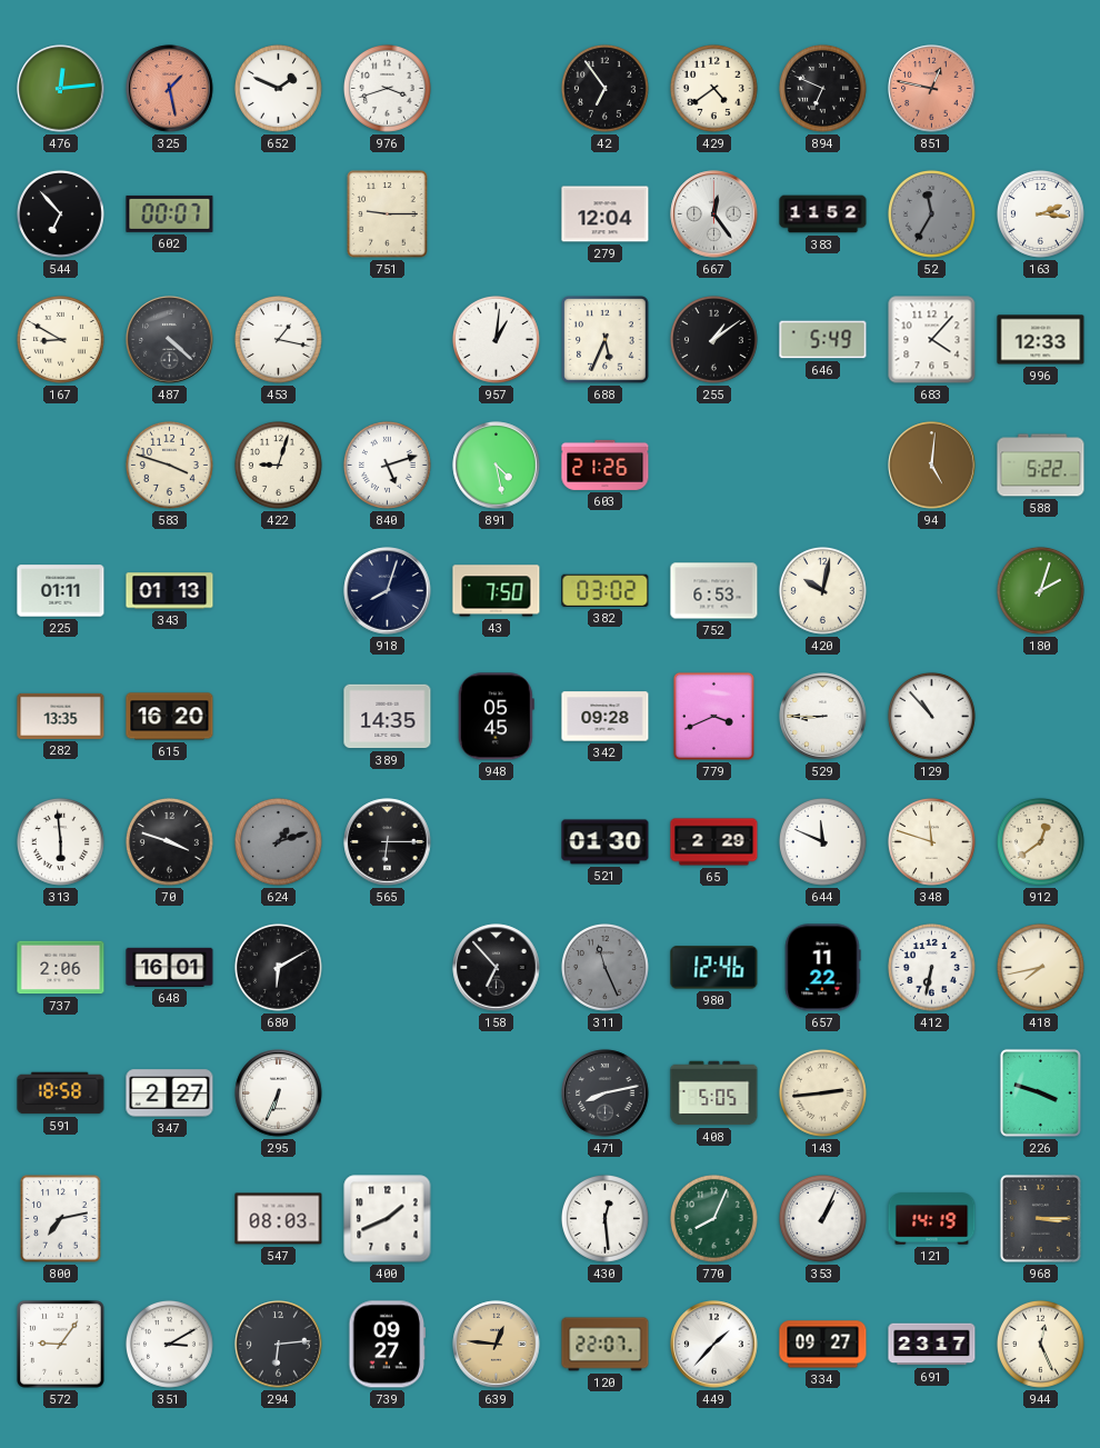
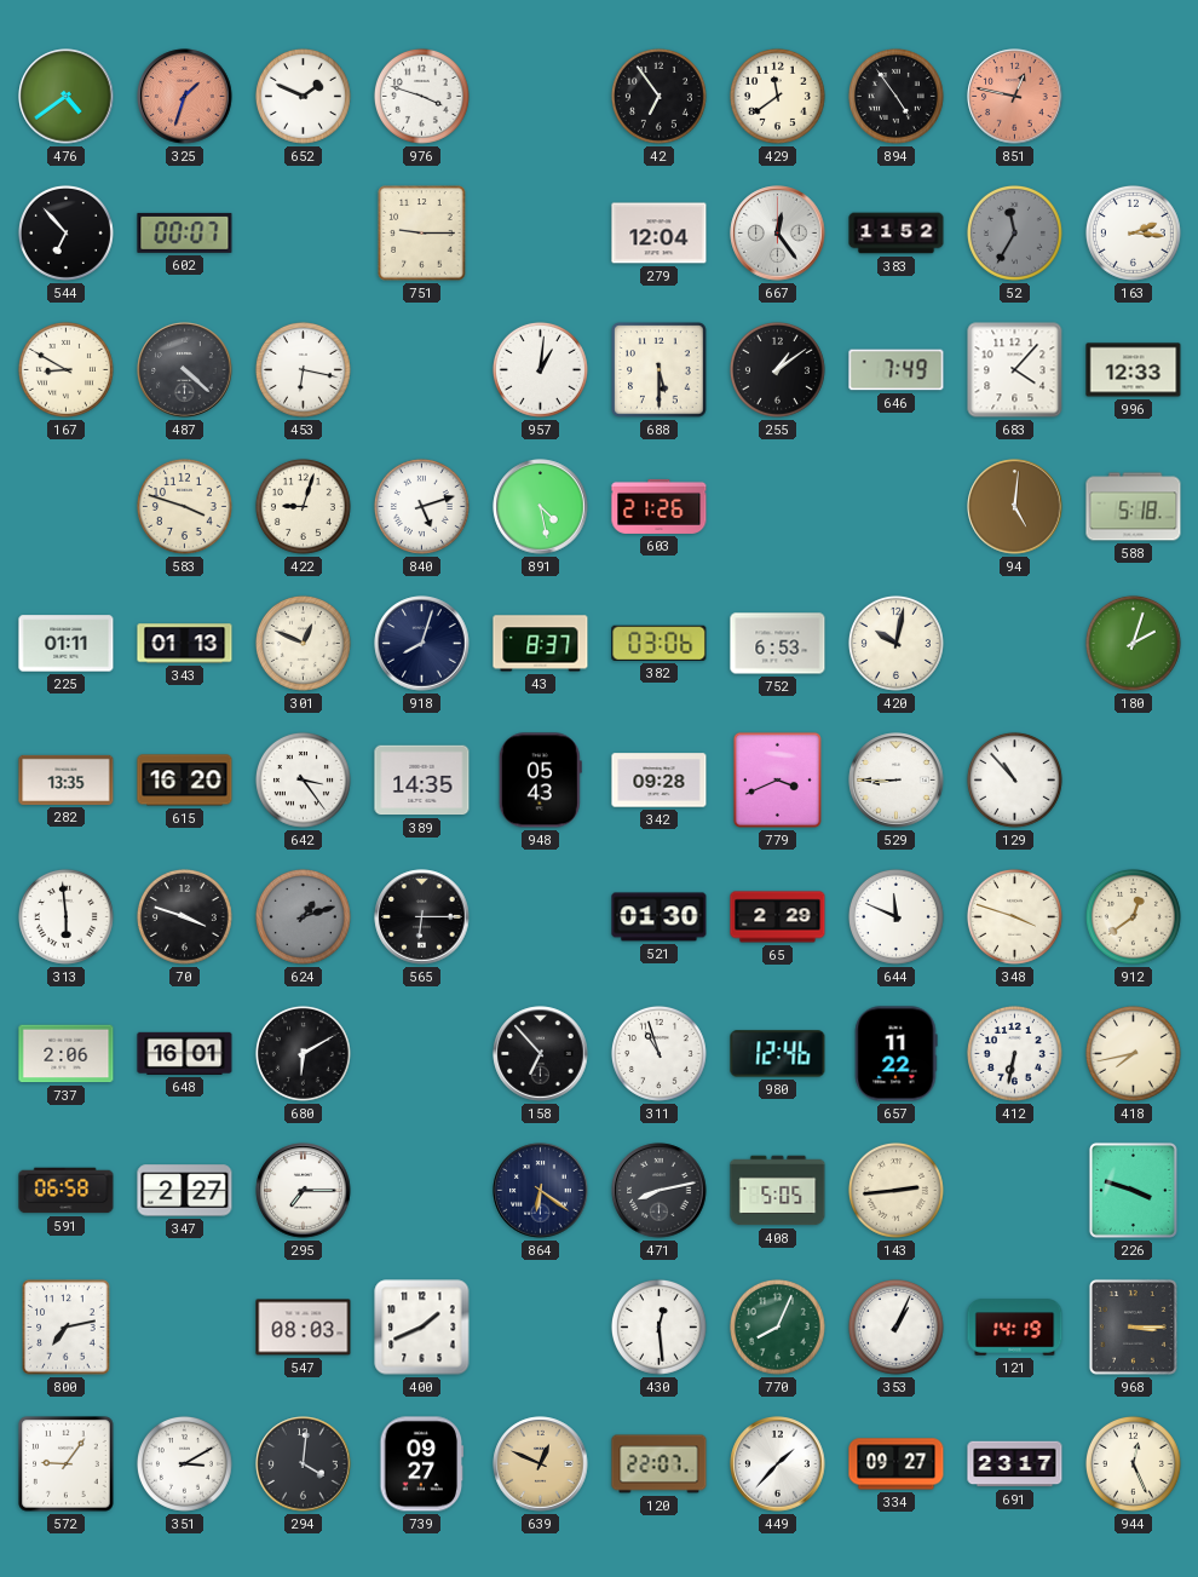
476: 12:14 -> 4:39
325: 1:28 -> 1:33
976: 3:42 -> 3:48
429: 4:39 -> 11:39
894: 6:49 -> 4:54
453: 1:17 -> 6:17
688: 5:34 -> 5:30
646: 5:49 -> 7:49
588: 5:22 -> 5:18
301: none -> 12:49
43: 7:50 -> 8:37
382: 03:02 -> 03:06
642: none -> 3:24
948: 05:45 -> 05:43
348: 11:48 -> 3:48
311: 11:26 -> 10:57
311 dial: grey -> white
591: 18:58 -> 06:58
295: 6:34 -> 7:15
864: none -> 6:21
294: 6:14 -> 4:01
639: 12:46 -> 12:49
